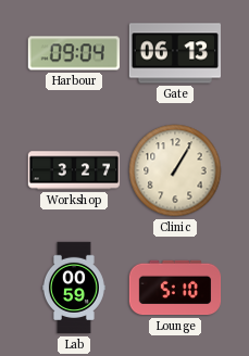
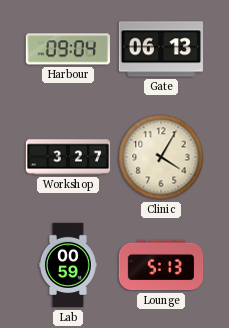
Clinic: 1:05 -> 4:05
Lounge: 5:10 -> 5:13
